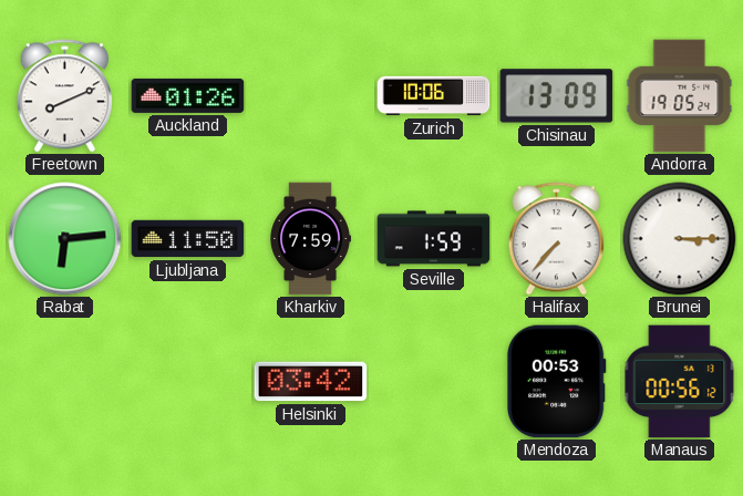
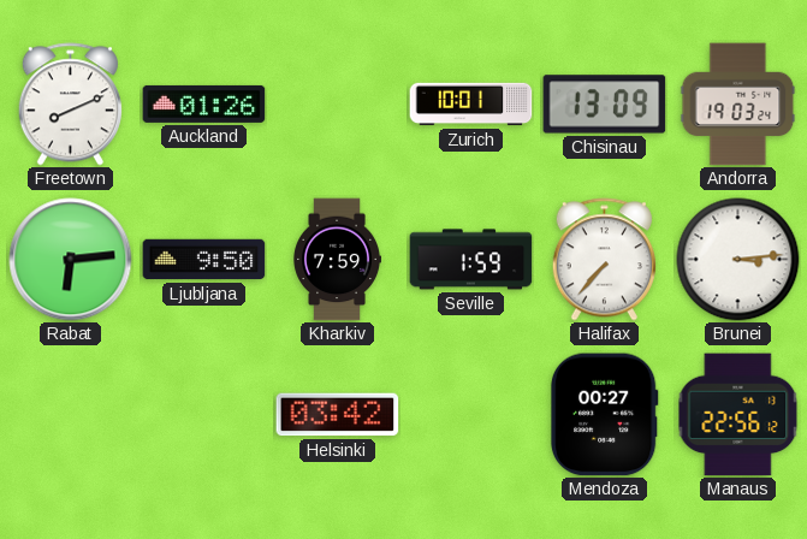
Zurich: 10:06 -> 10:01
Andorra: 19:05 -> 19:03
Ljubljana: 11:50 -> 9:50
Brunei: 3:15 -> 3:14
Mendoza: 00:53 -> 00:27
Manaus: 00:56 -> 22:56
